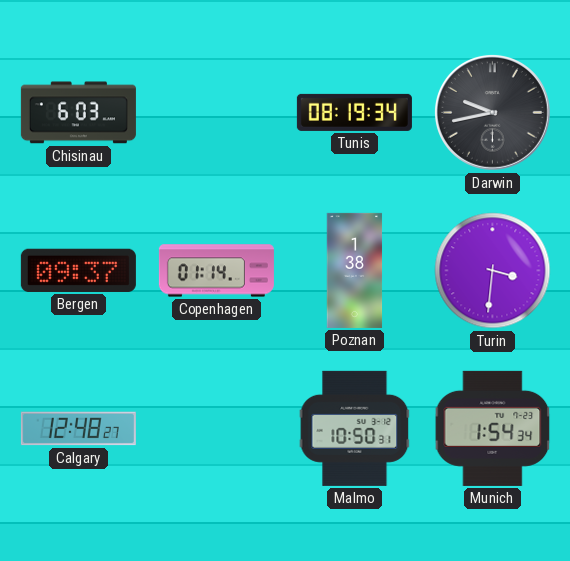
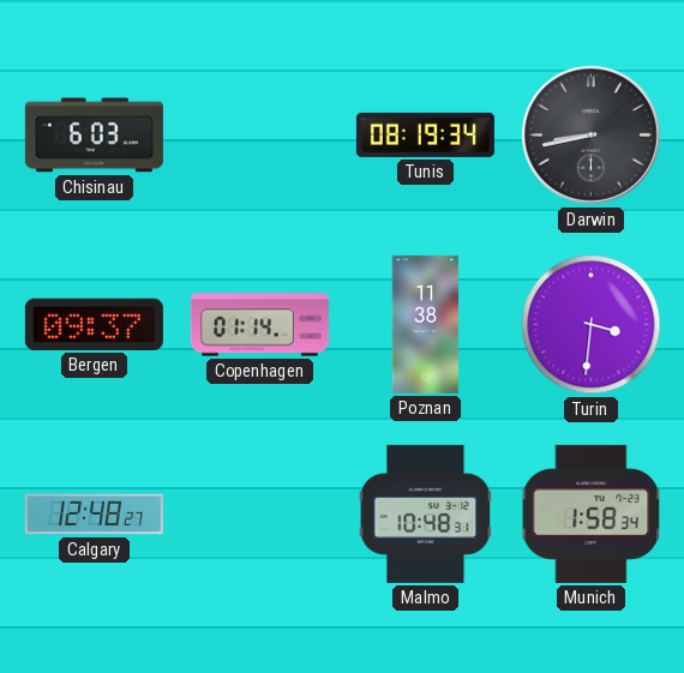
Darwin: 9:43 -> 8:43
Poznan: 1:38 -> 11:38
Malmo: 10:50 -> 10:48
Munich: 1:54 -> 1:58
